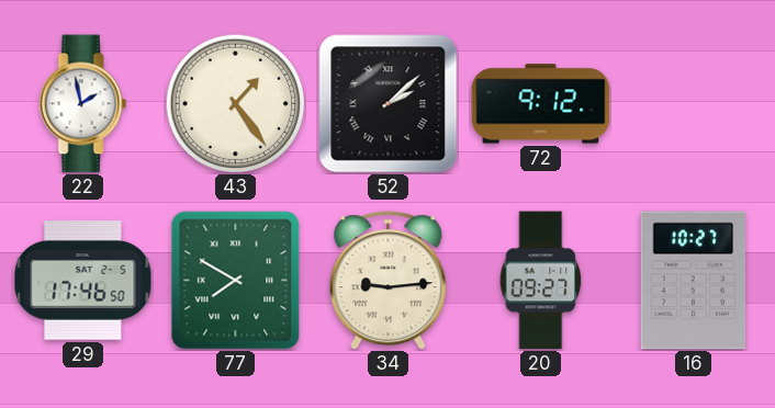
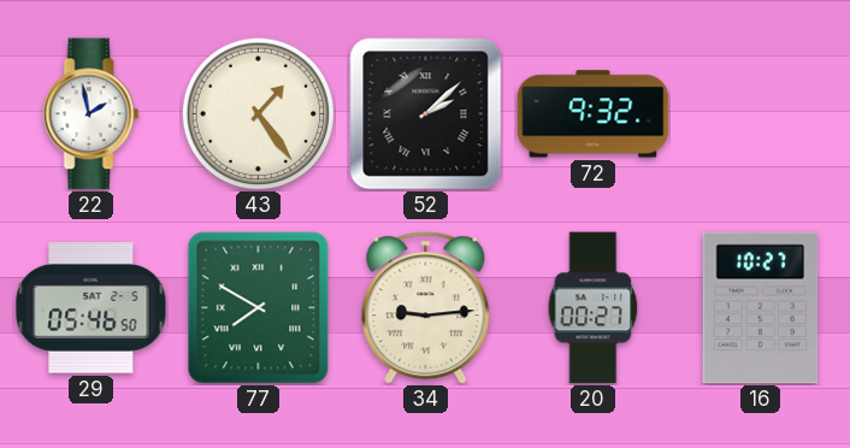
72: 9:12 -> 9:32
29: 17:46 -> 05:46
20: 09:27 -> 00:27
